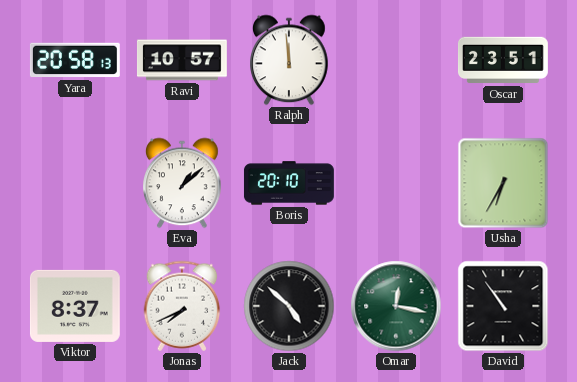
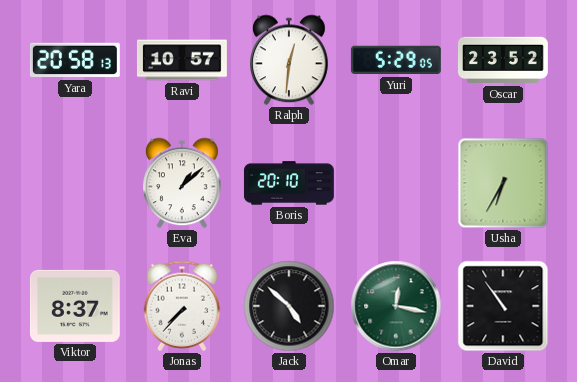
Ralph: 11:59 -> 12:31
Yuri: none -> 5:29
Oscar: 23:51 -> 23:52
Jonas: 7:41 -> 7:37
